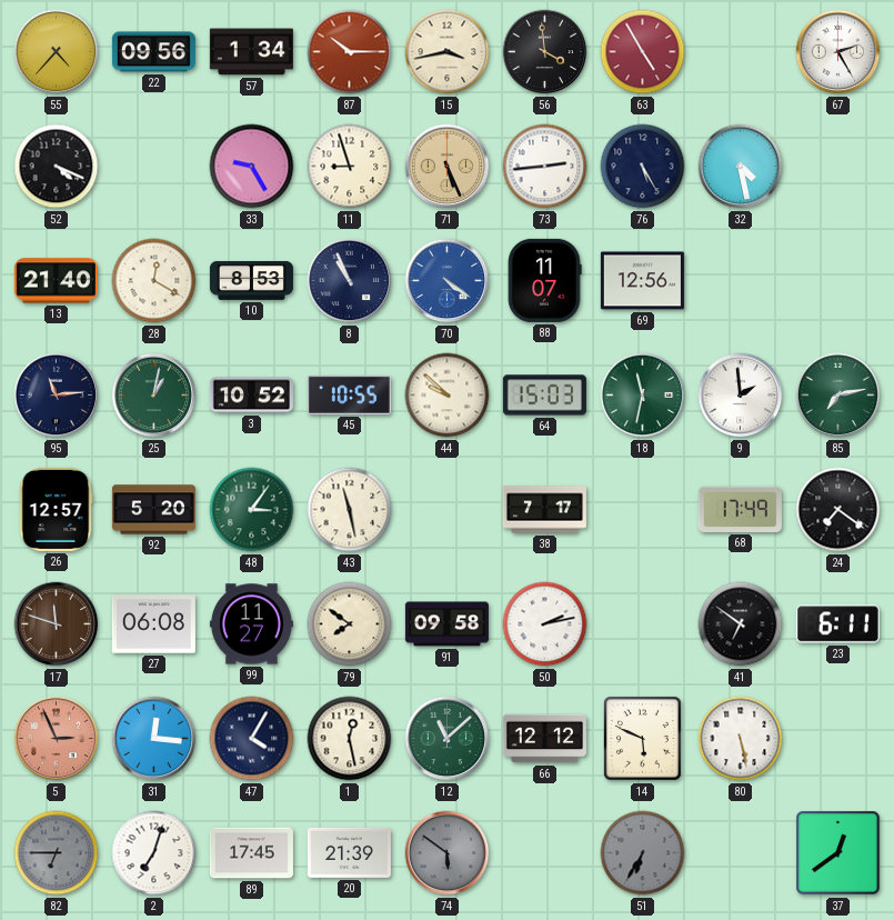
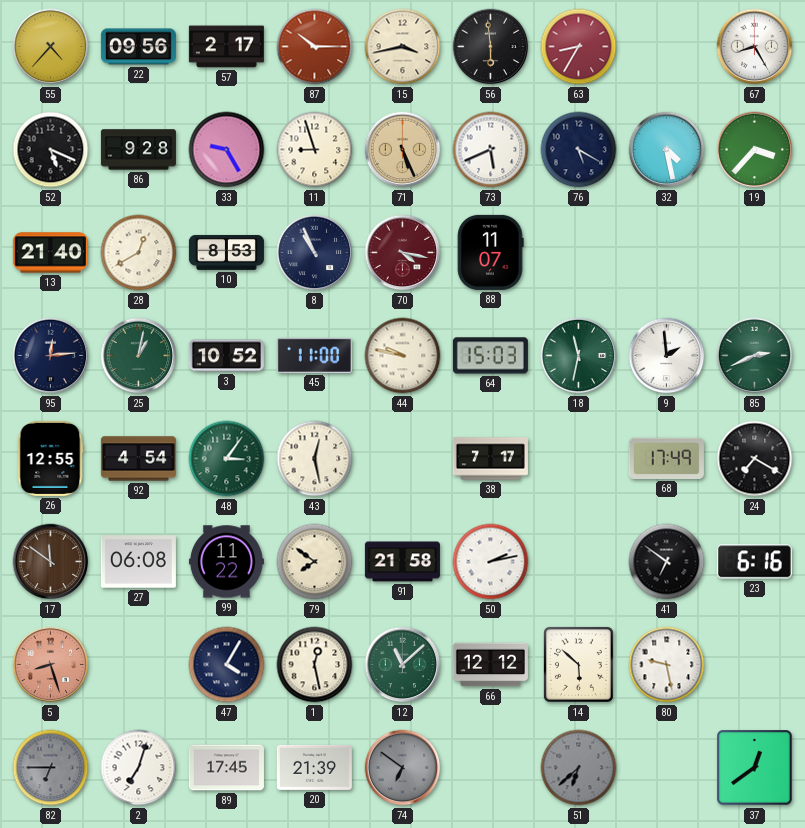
57: 1:34 -> 2:17
56: 3:59 -> 5:59
63: 4:55 -> 8:35
67: 2:25 -> 8:25
52: 4:19 -> 5:19
86: none -> 9:28
73: 2:44 -> 5:41
76: 5:25 -> 5:20
19: none -> 3:37
28: 12:20 -> 12:40
70: 4:21 -> 4:17
70 dial: blue -> burgundy
69: 12:56 -> none
95: 11:14 -> 12:14
45: 10:55 -> 11:00
44: 9:52 -> 9:47
85: 7:13 -> 2:41
26: 12:57 -> 12:55
92: 5:20 -> 4:54
43: 11:28 -> 12:28
24: 7:21 -> 7:20
17: 11:48 -> 11:51
99: 11:27 -> 11:22
91: 09:58 -> 21:58
23: 6:11 -> 6:16
5: 2:56 -> 8:27
31: 12:16 -> none
14: 5:49 -> 5:52
80: 5:28 -> 9:28
74: 5:51 -> 6:51
51: 6:35 -> 6:38
